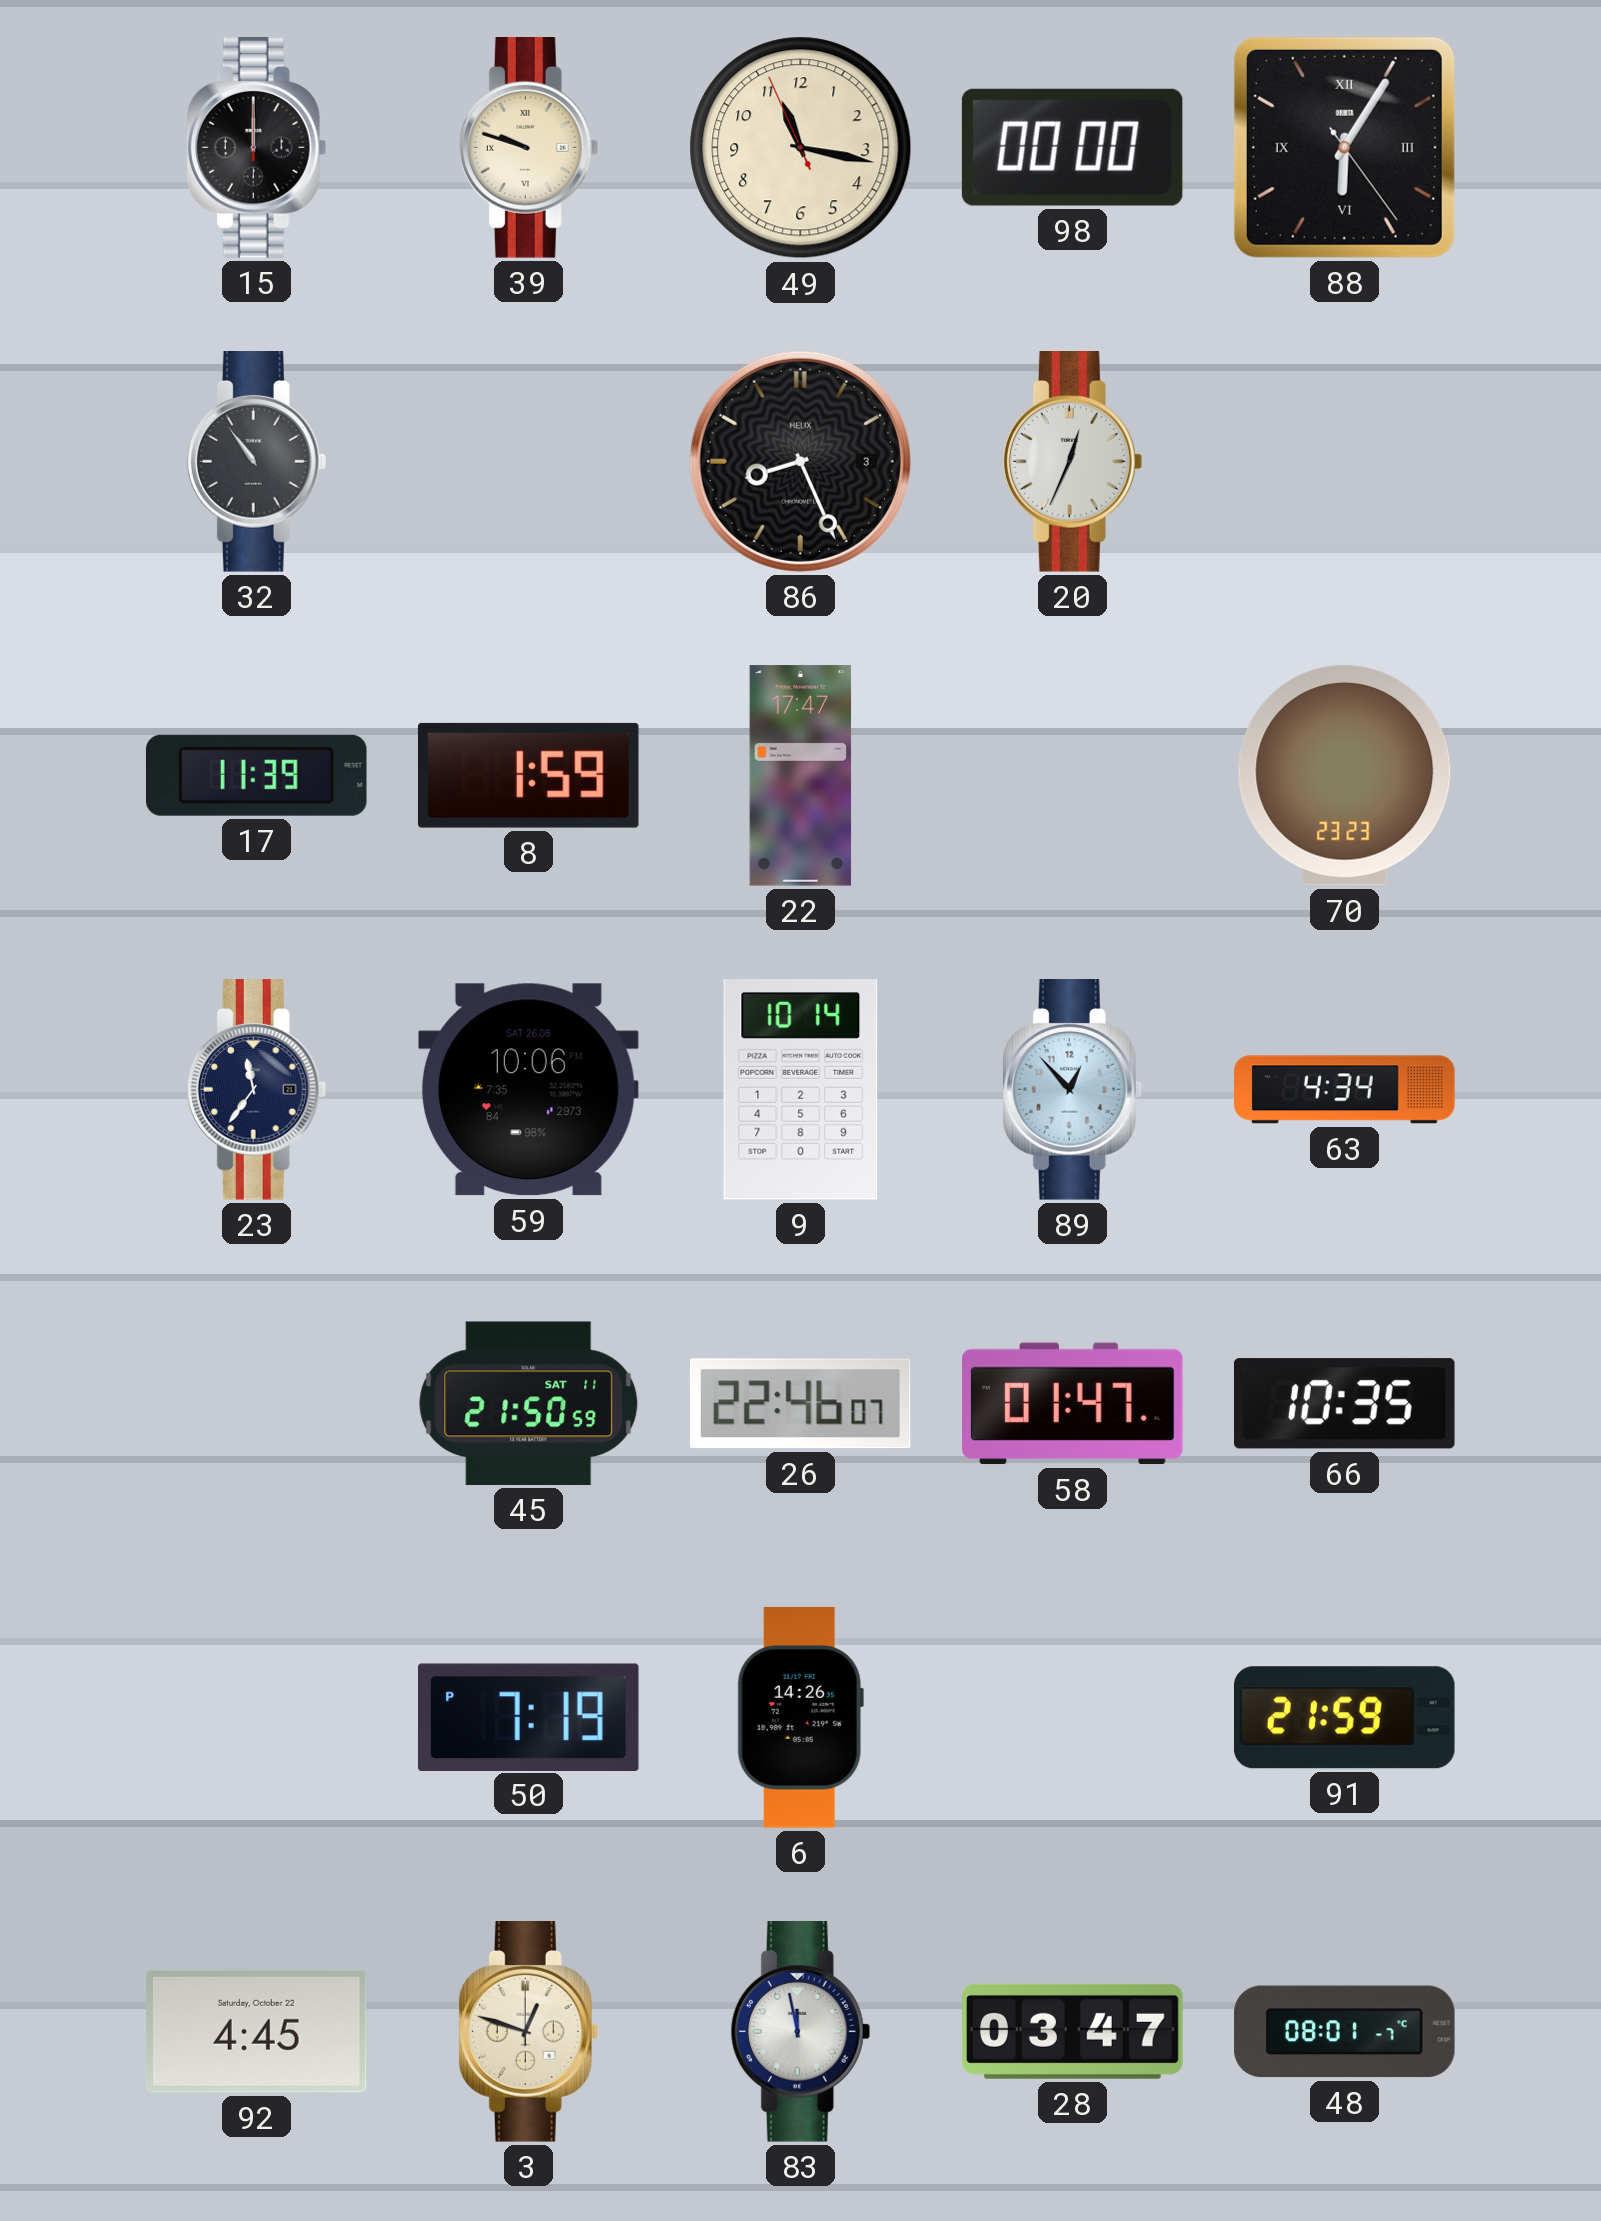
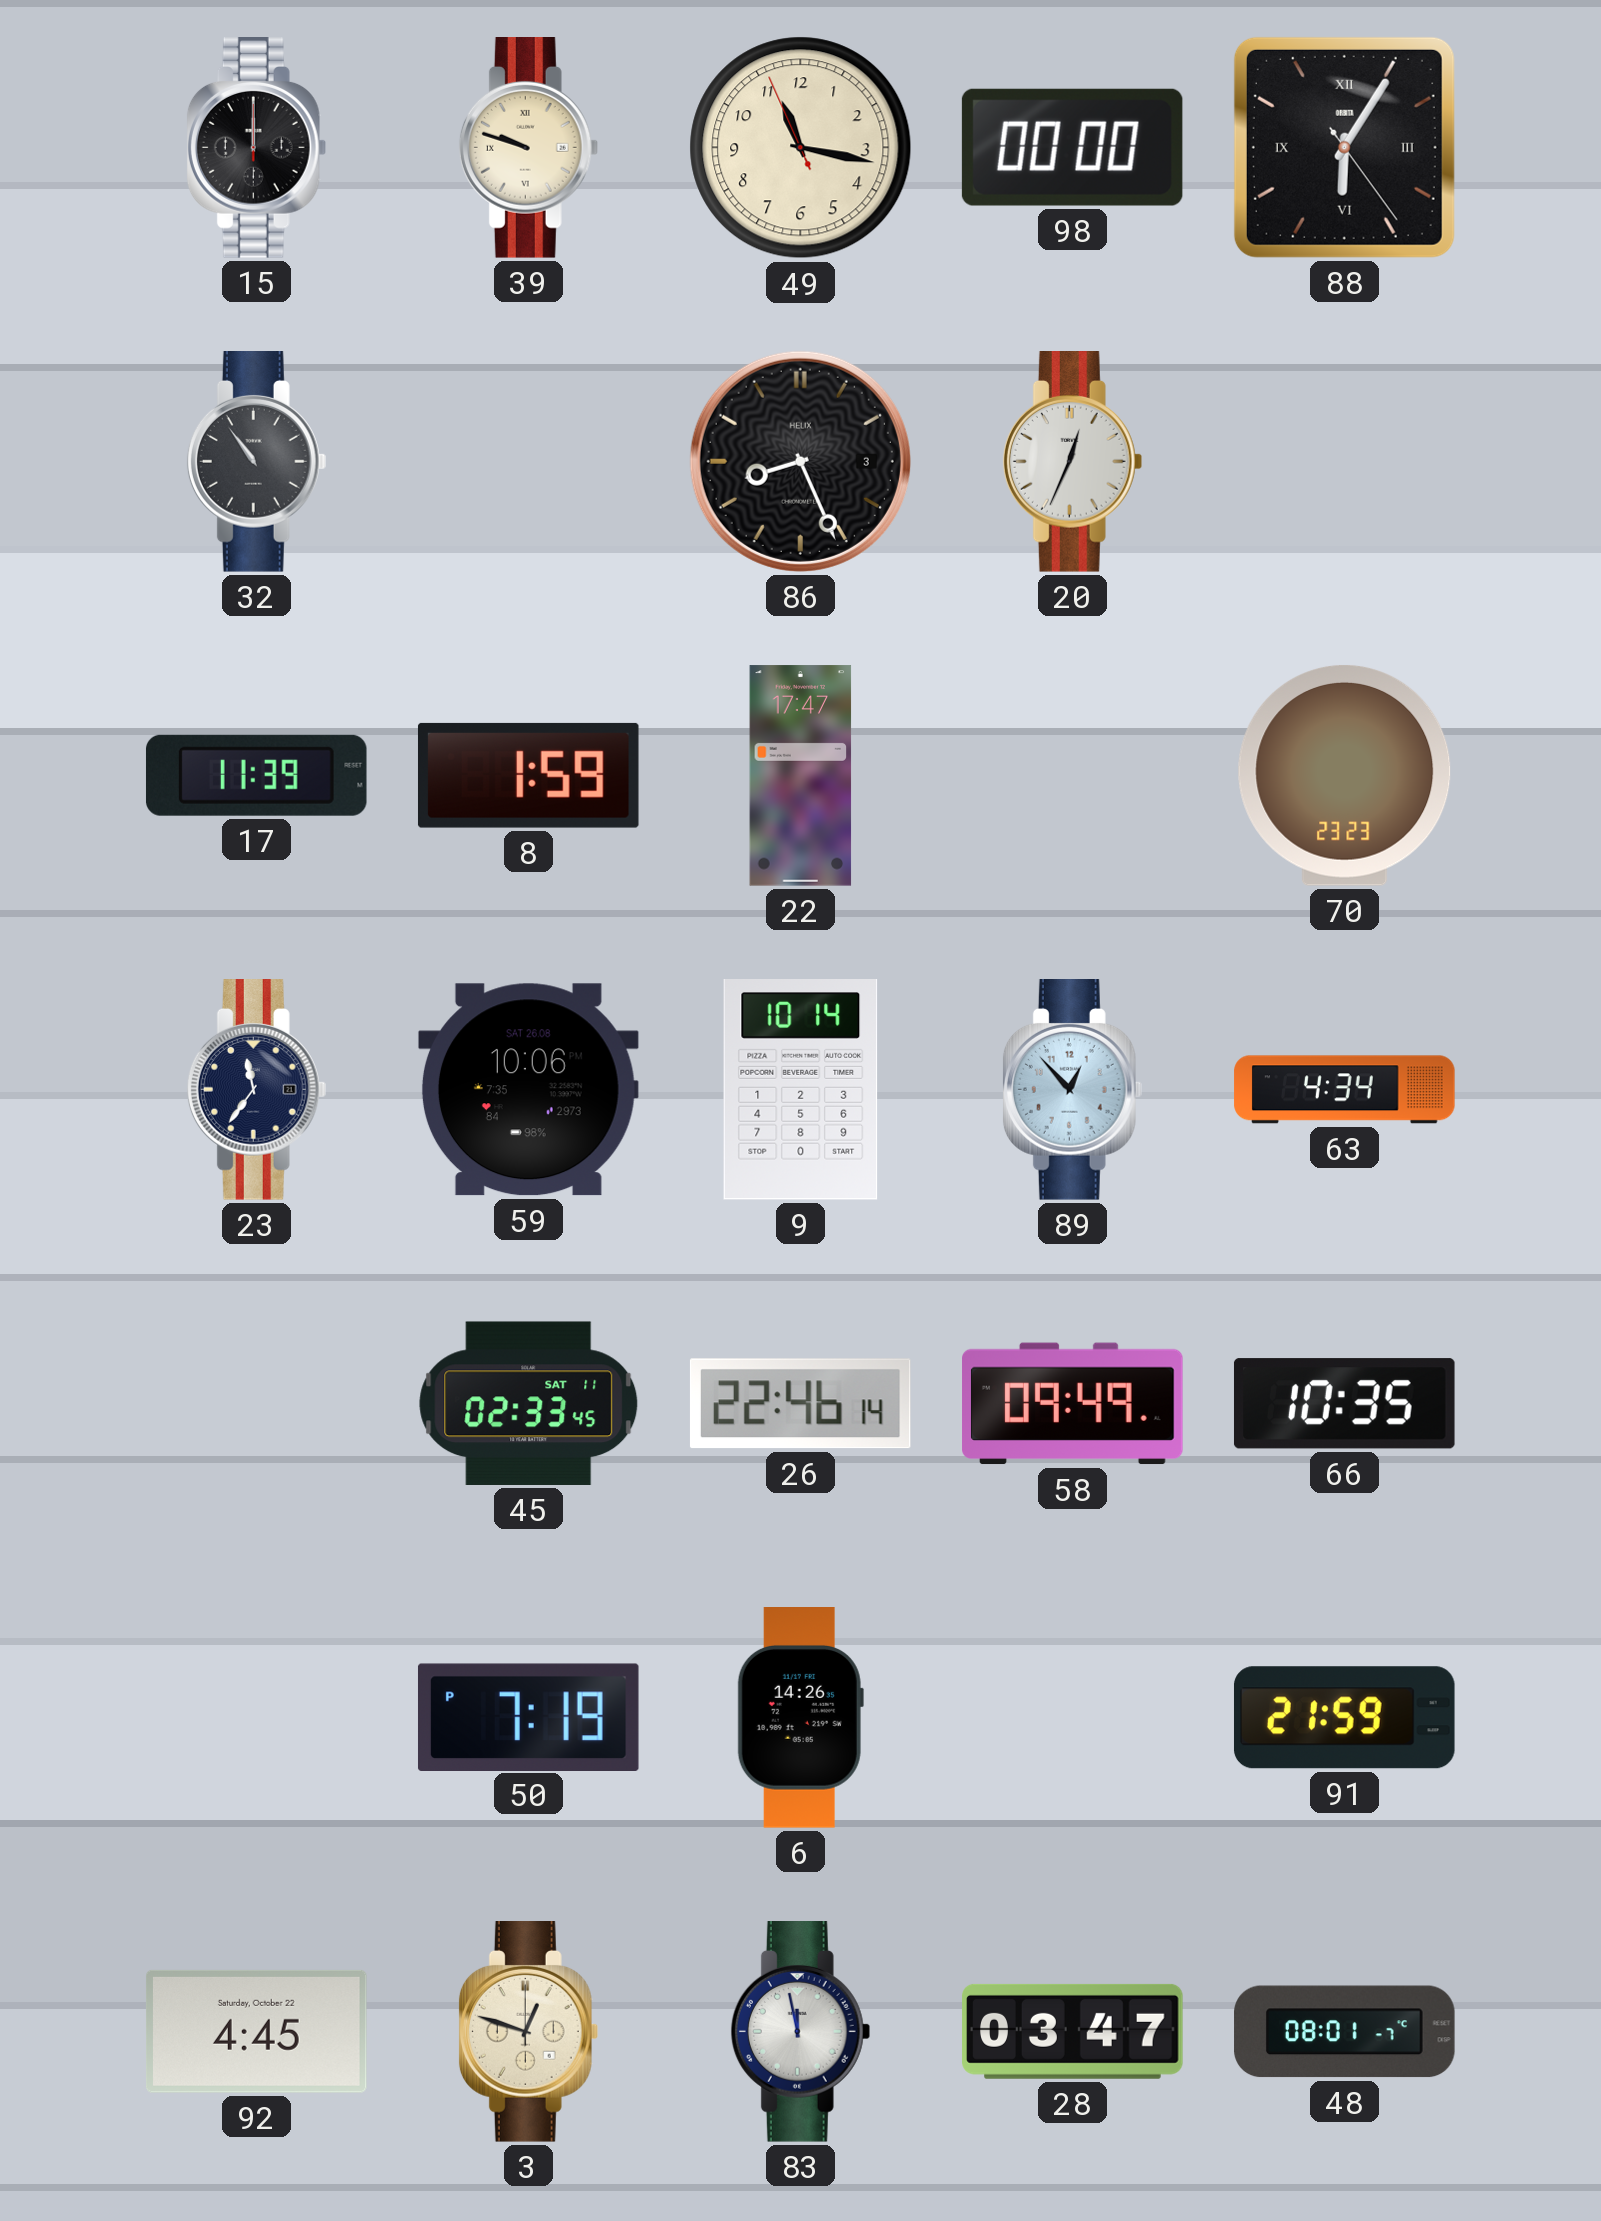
45: 21:50 -> 02:33
26: 22:46:07 -> 22:46:14
58: 01:47 -> 09:49
